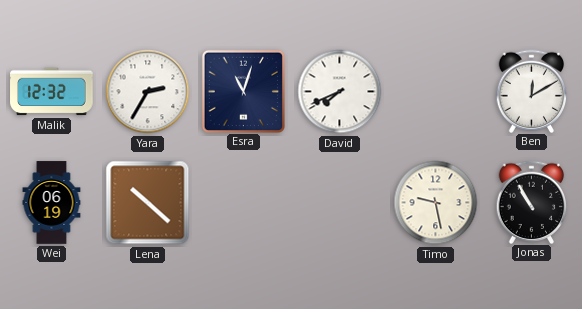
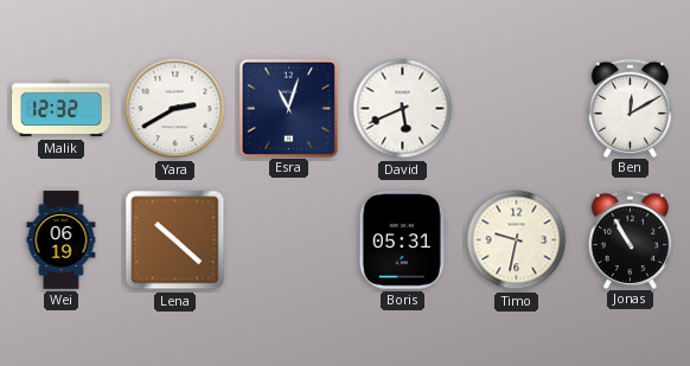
Yara: 2:35 -> 2:40
David: 7:41 -> 5:41
Boris: none -> 05:31
Timo: 9:28 -> 9:32
